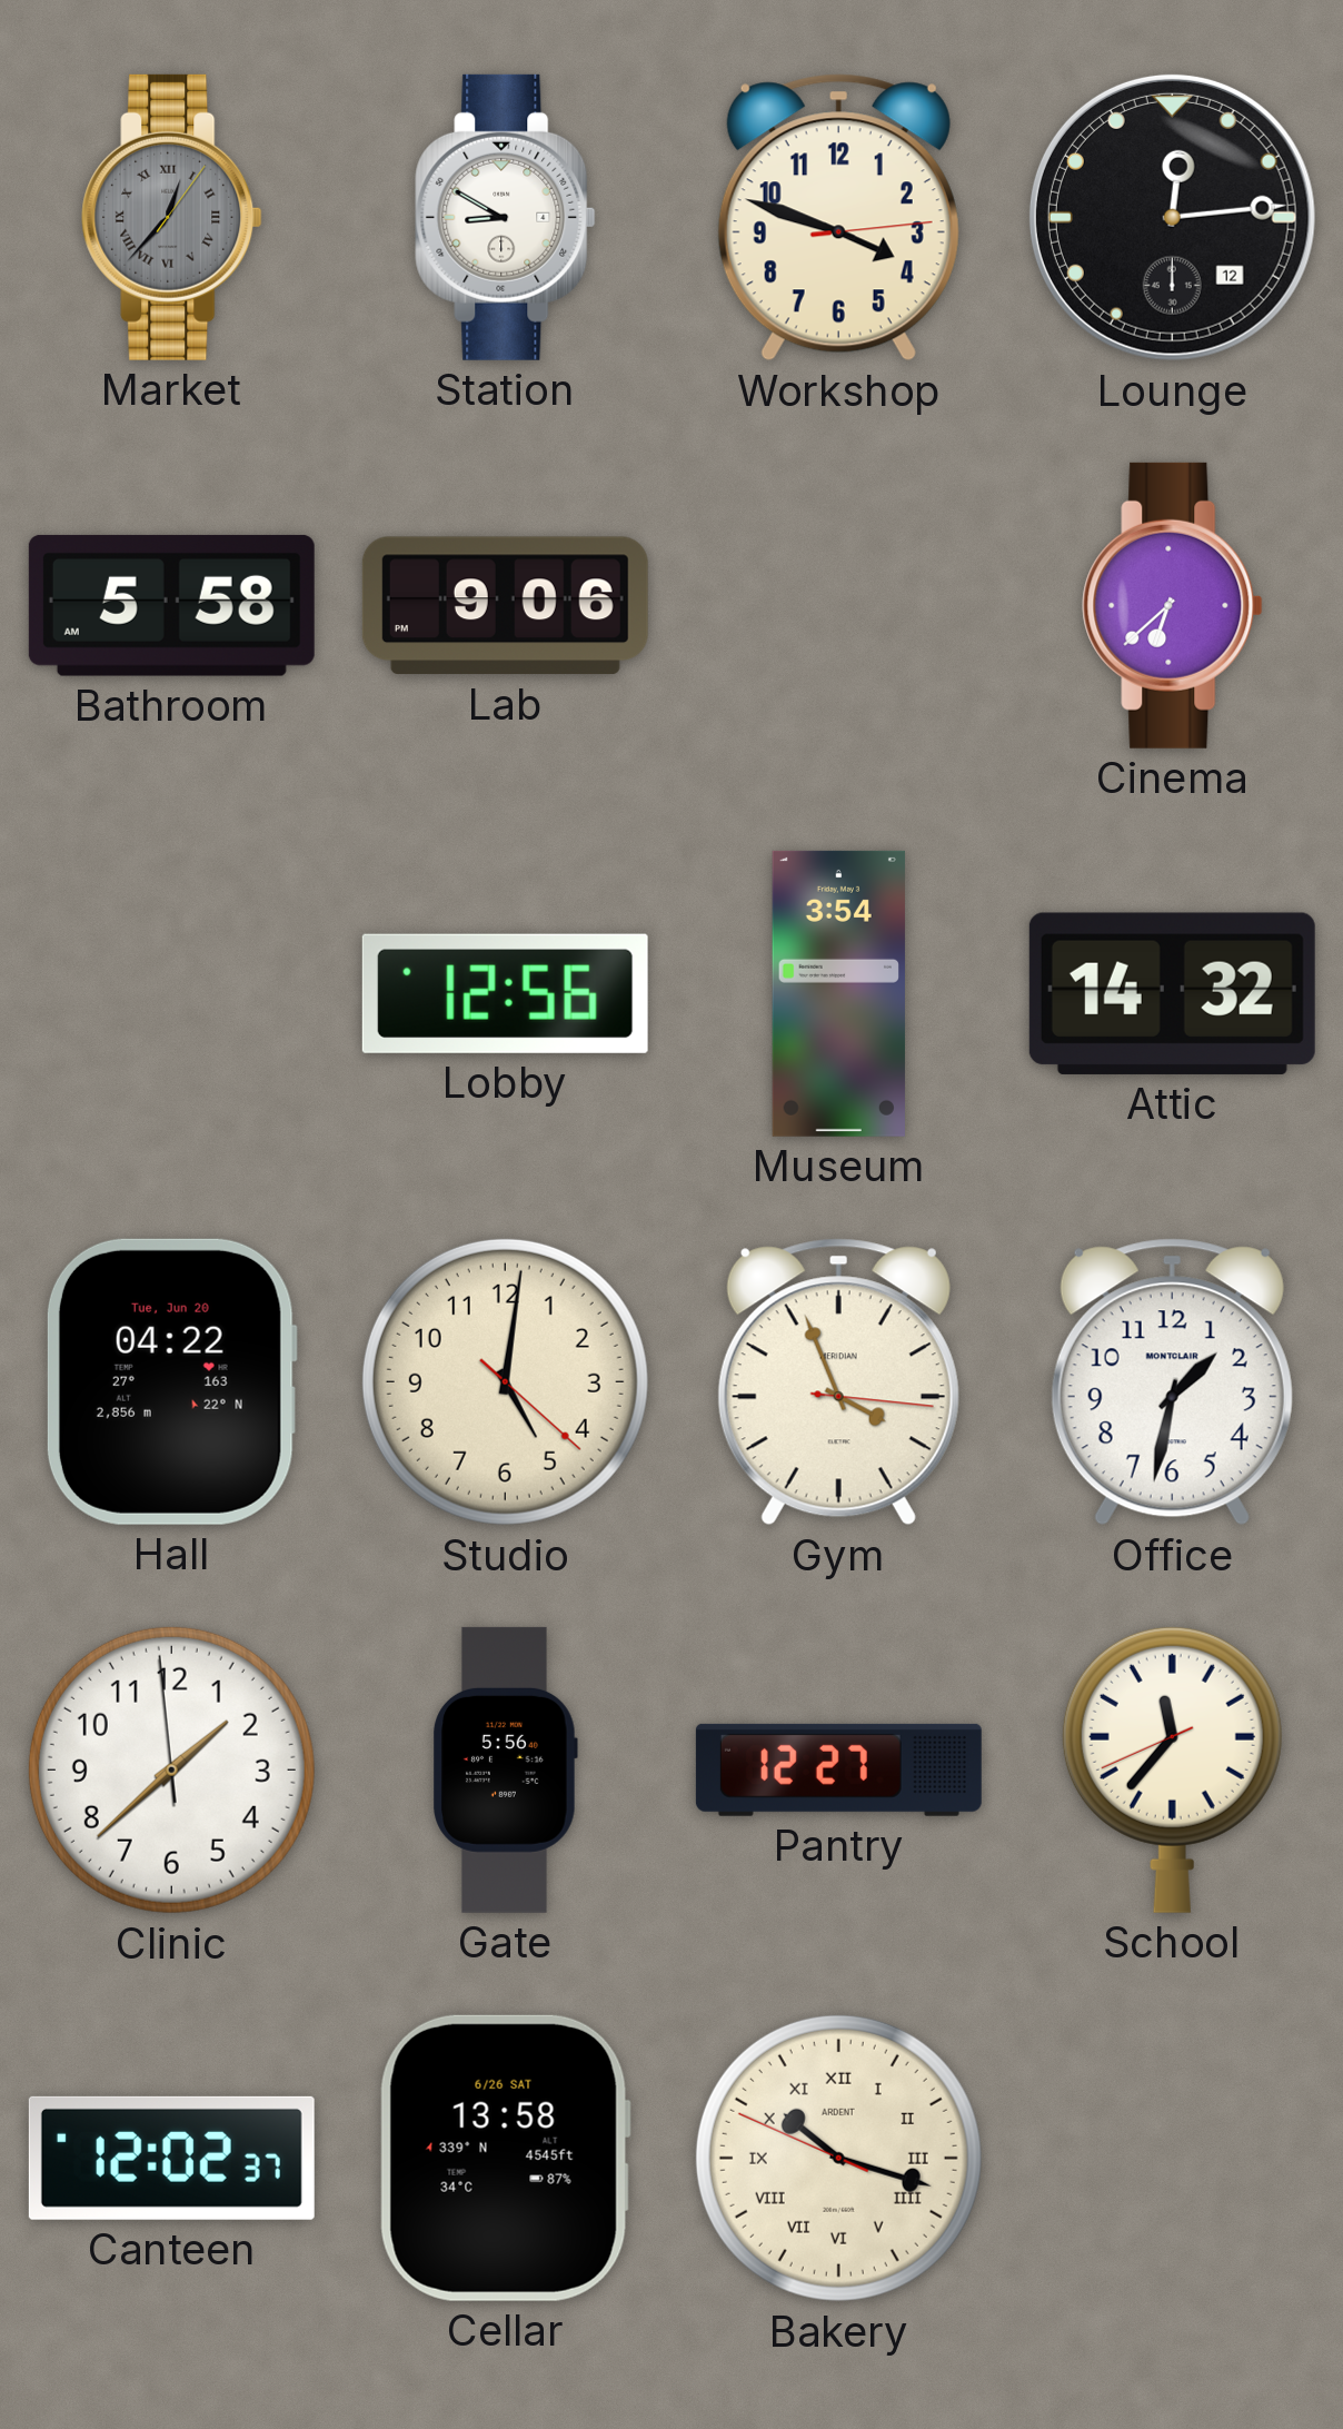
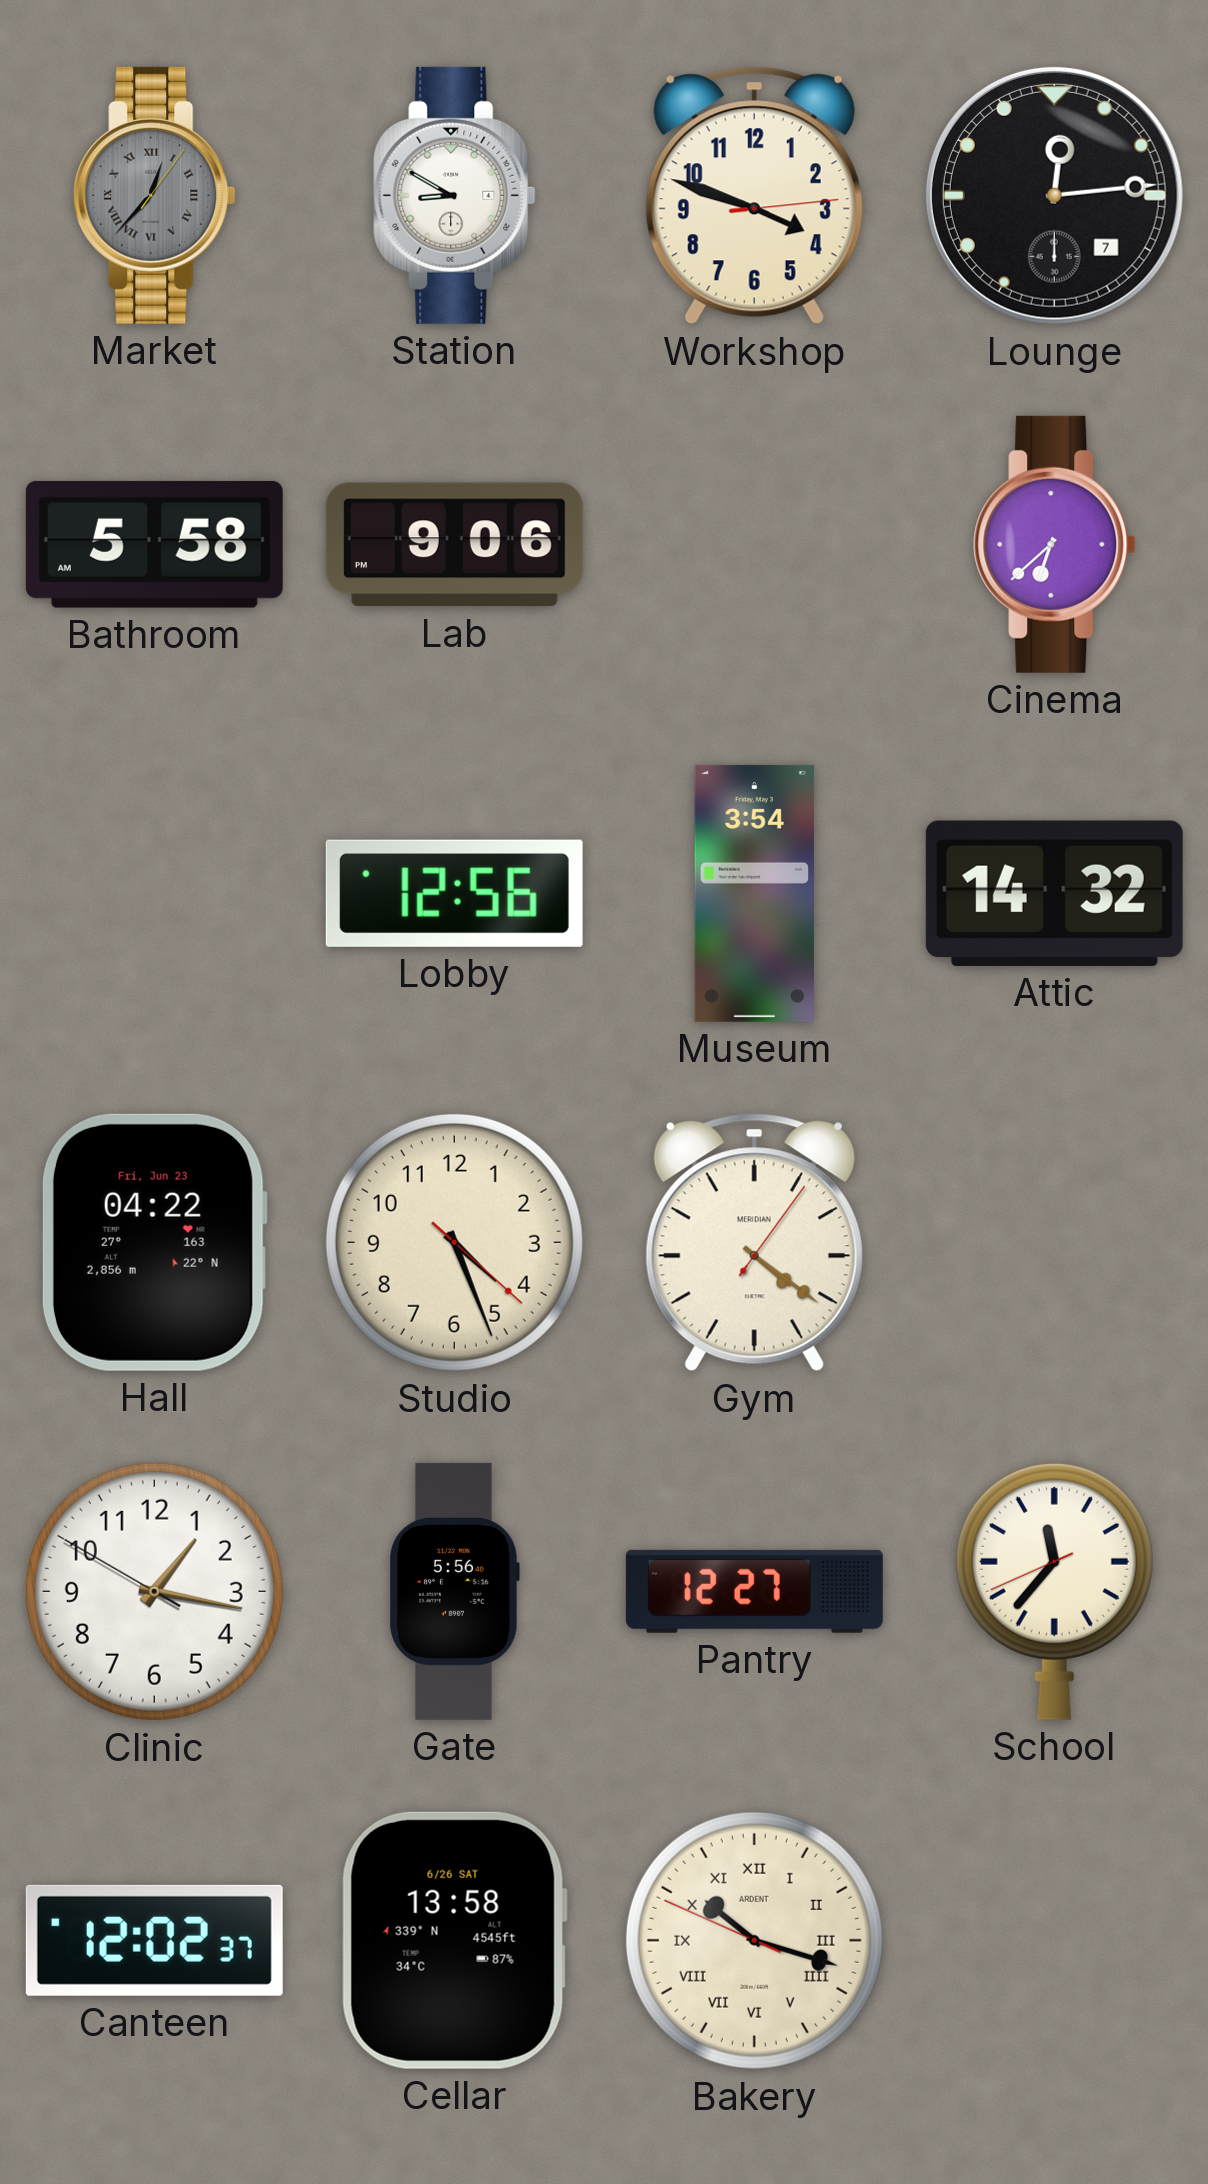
Lounge date: 12 -> 7
Hall date: Tue, Jun 20 -> Fri, Jun 23
Studio: 5:01 -> 4:26
Gym: 3:56 -> 4:21
Office: 1:32 -> none
Clinic: 1:37 -> 1:16
